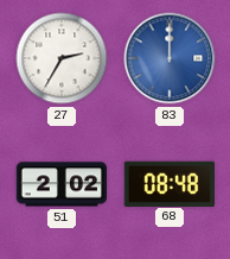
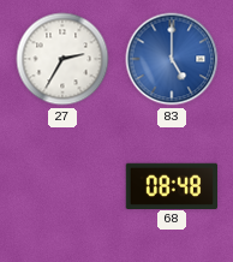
83: 12:00 -> 5:00
51: 2:02 -> none
